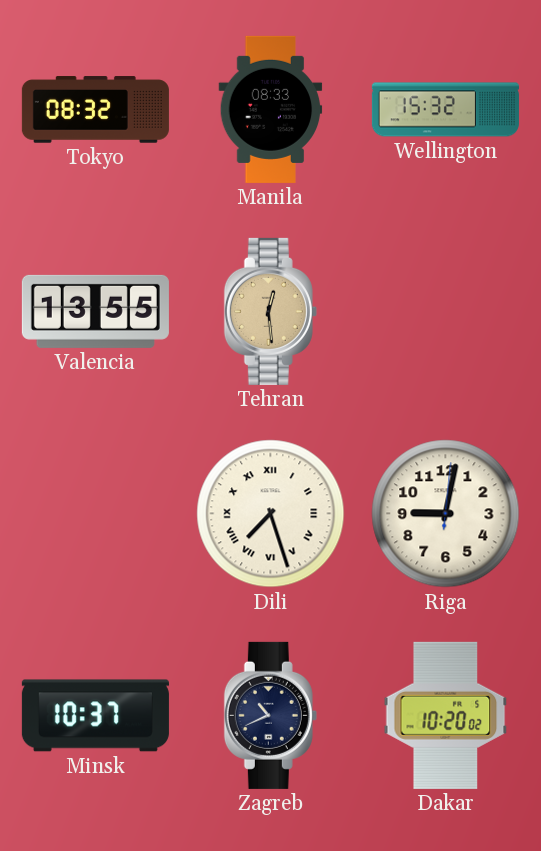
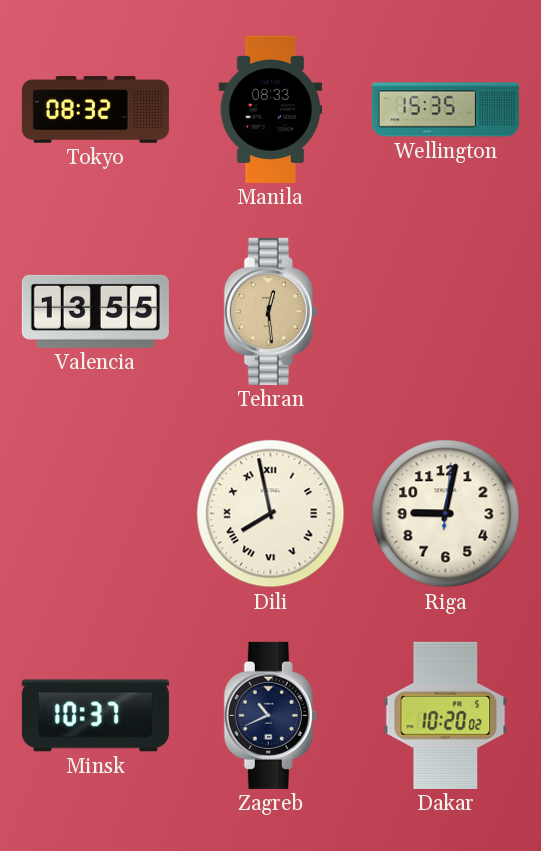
Wellington: 15:32 -> 15:35
Dili: 7:27 -> 7:58
